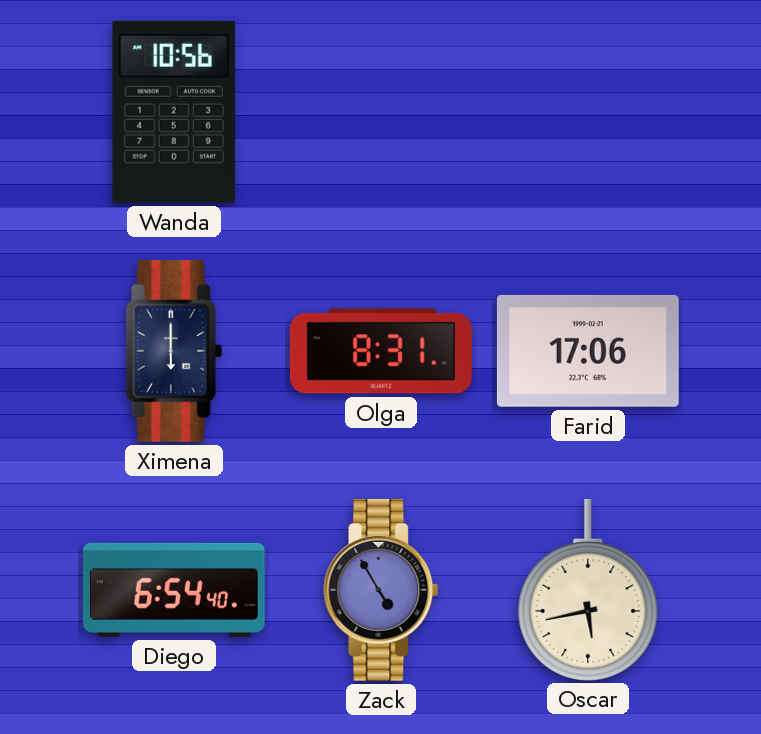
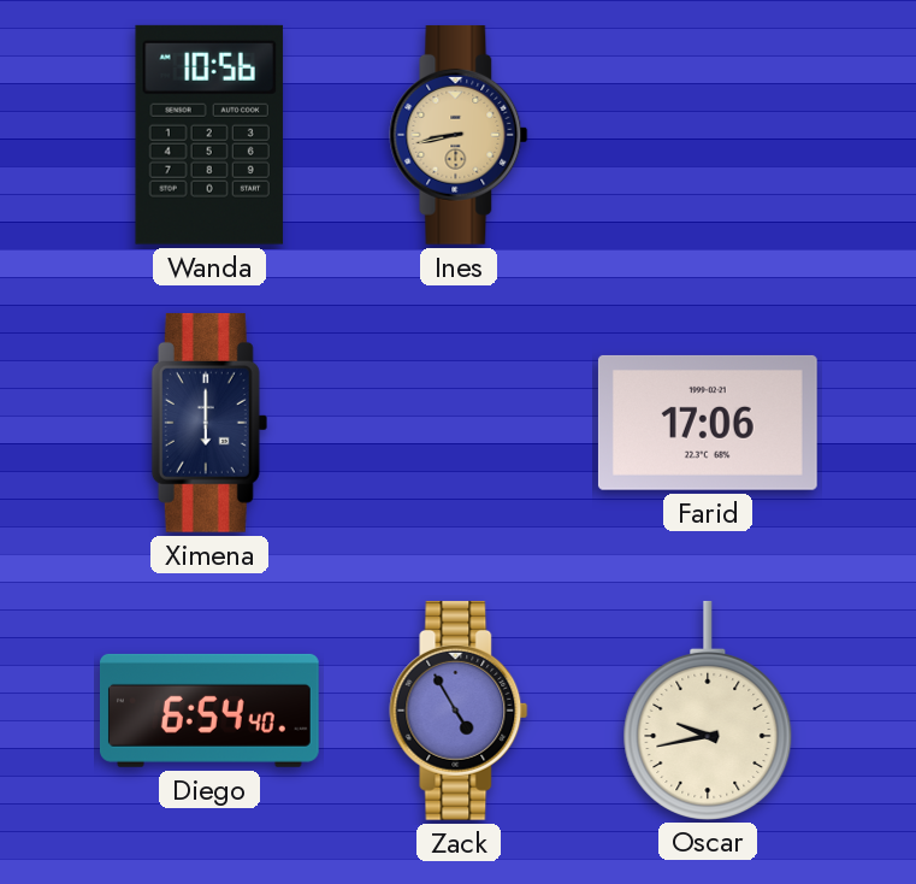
Ines: none -> 8:43
Olga: 8:31 -> none
Oscar: 5:43 -> 9:43
